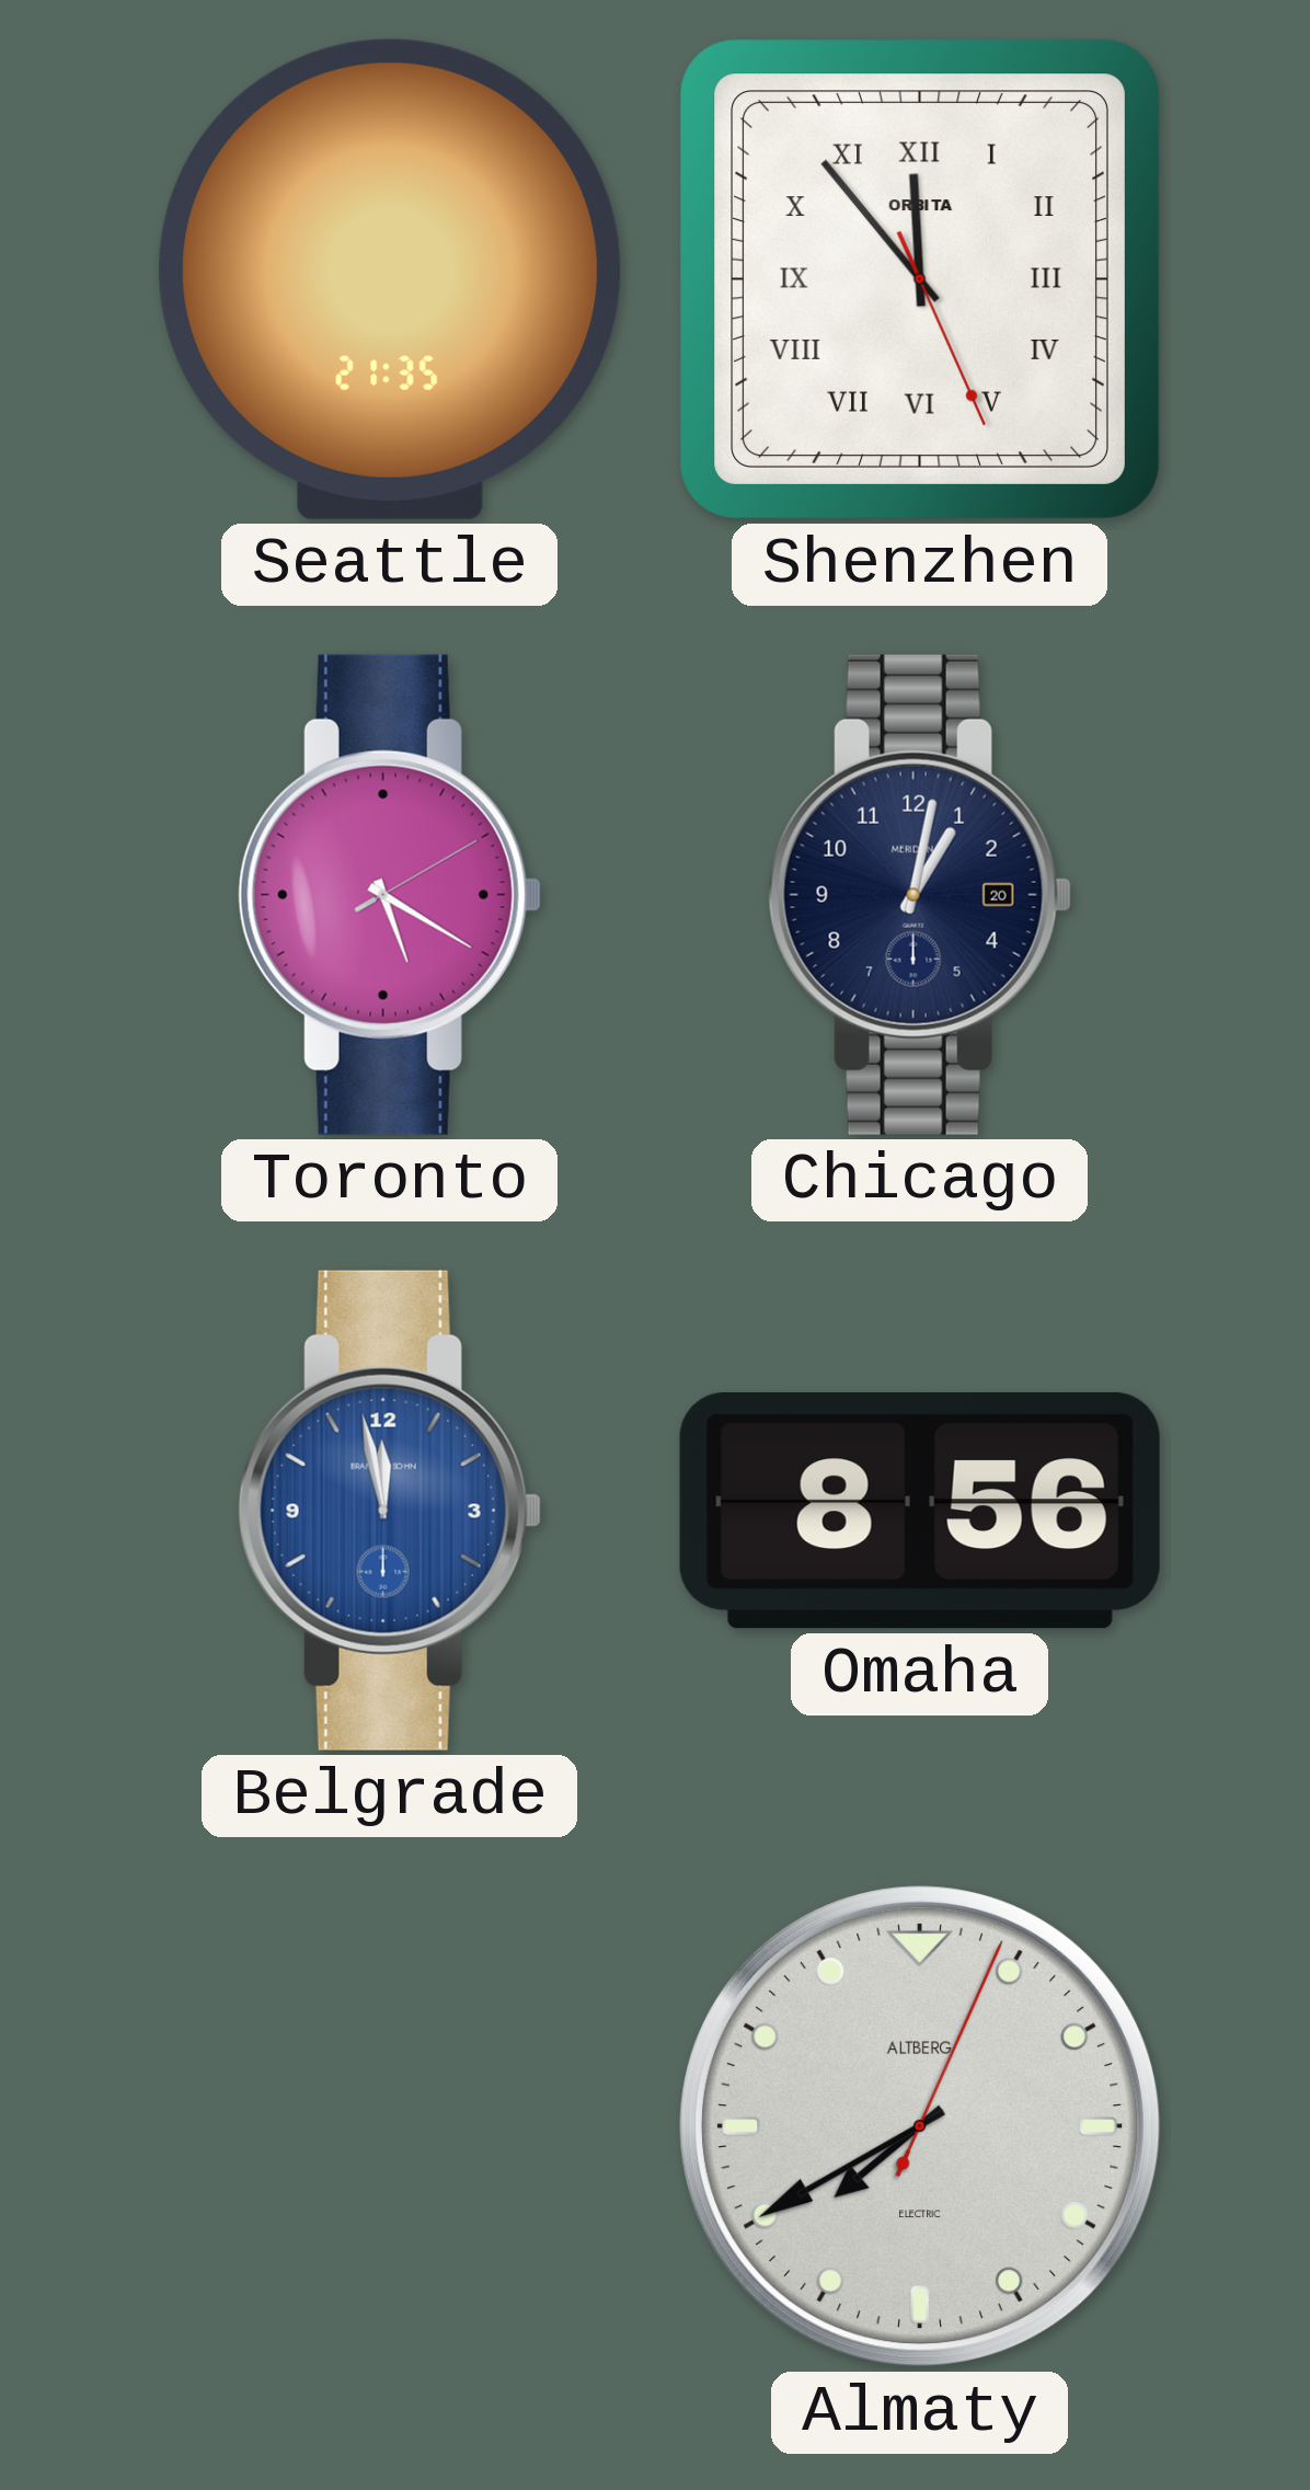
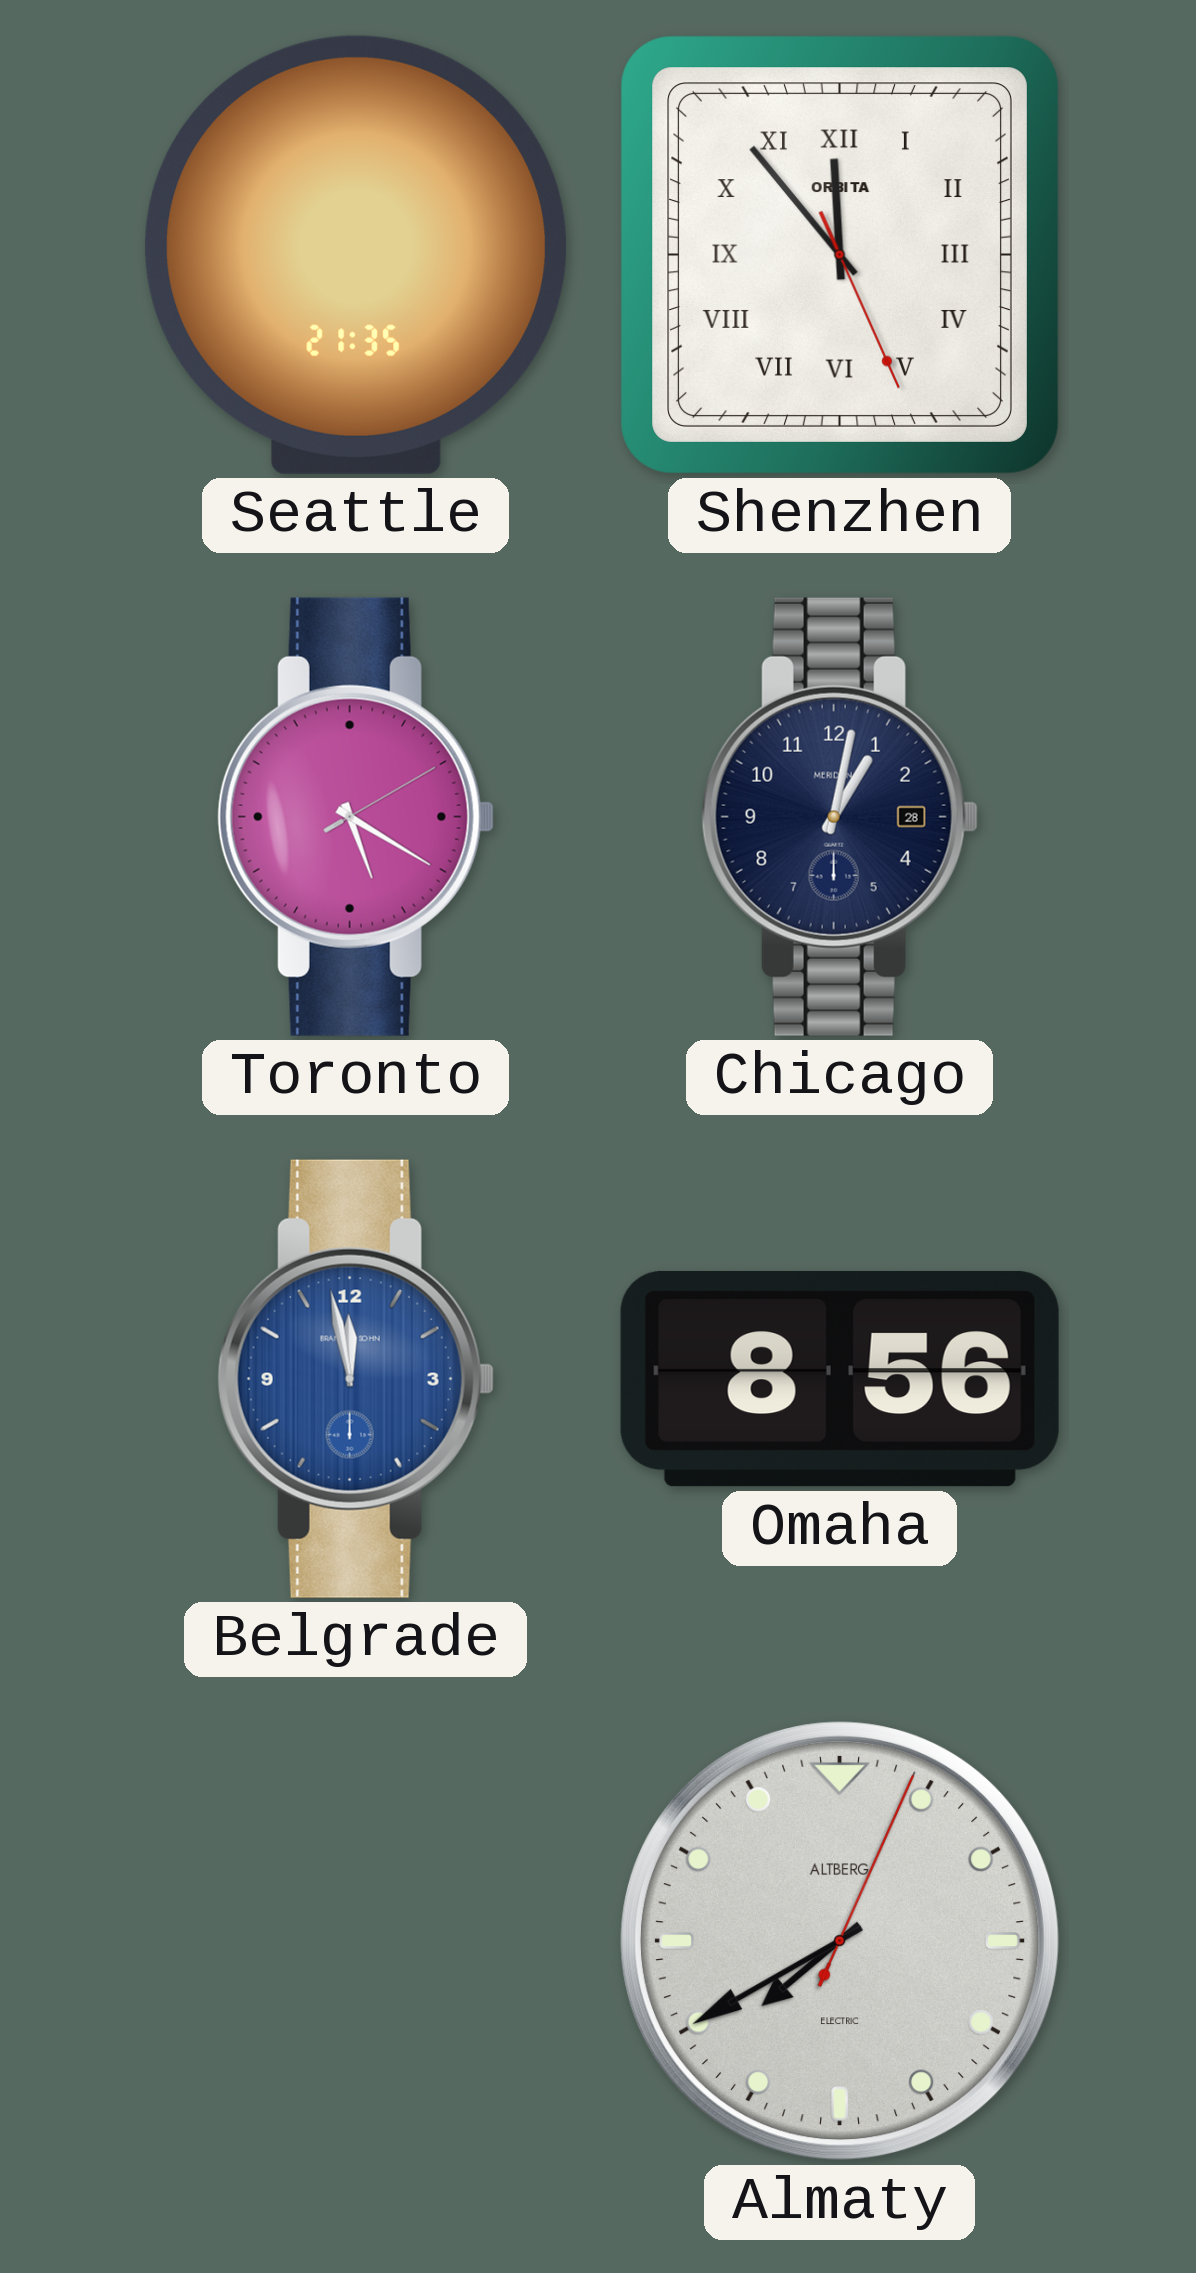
Chicago date: 20 -> 28
